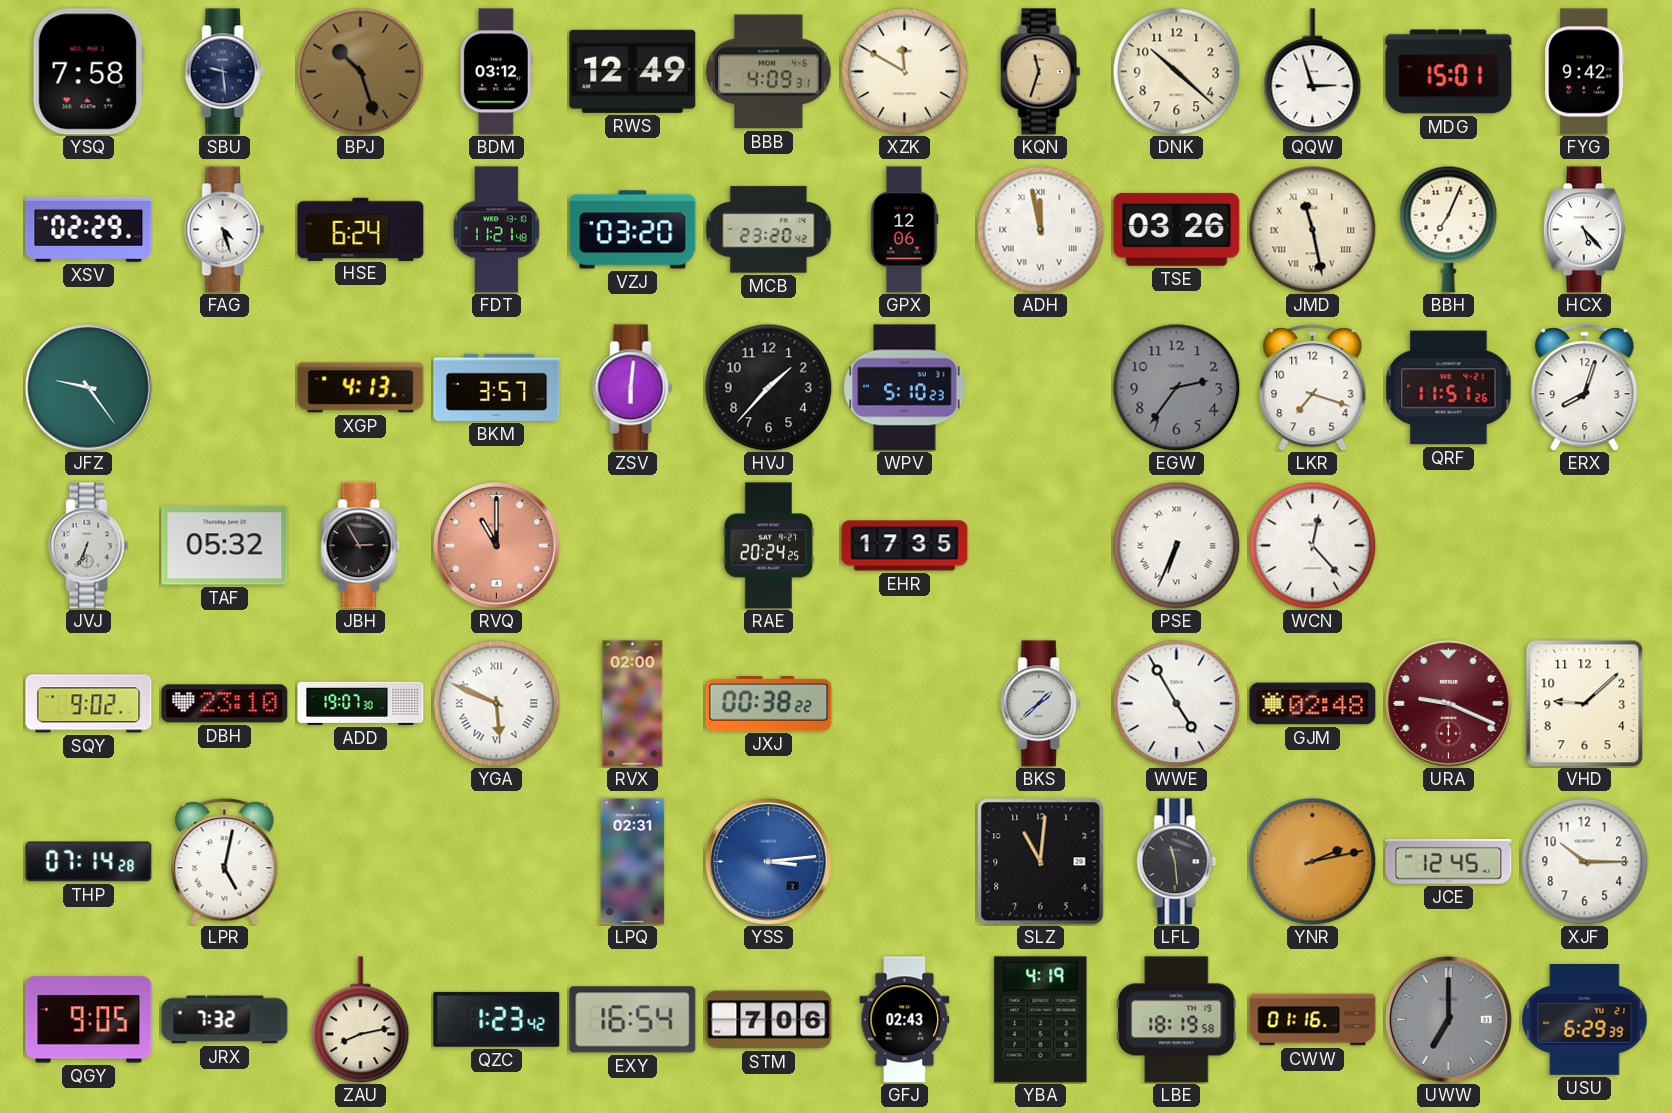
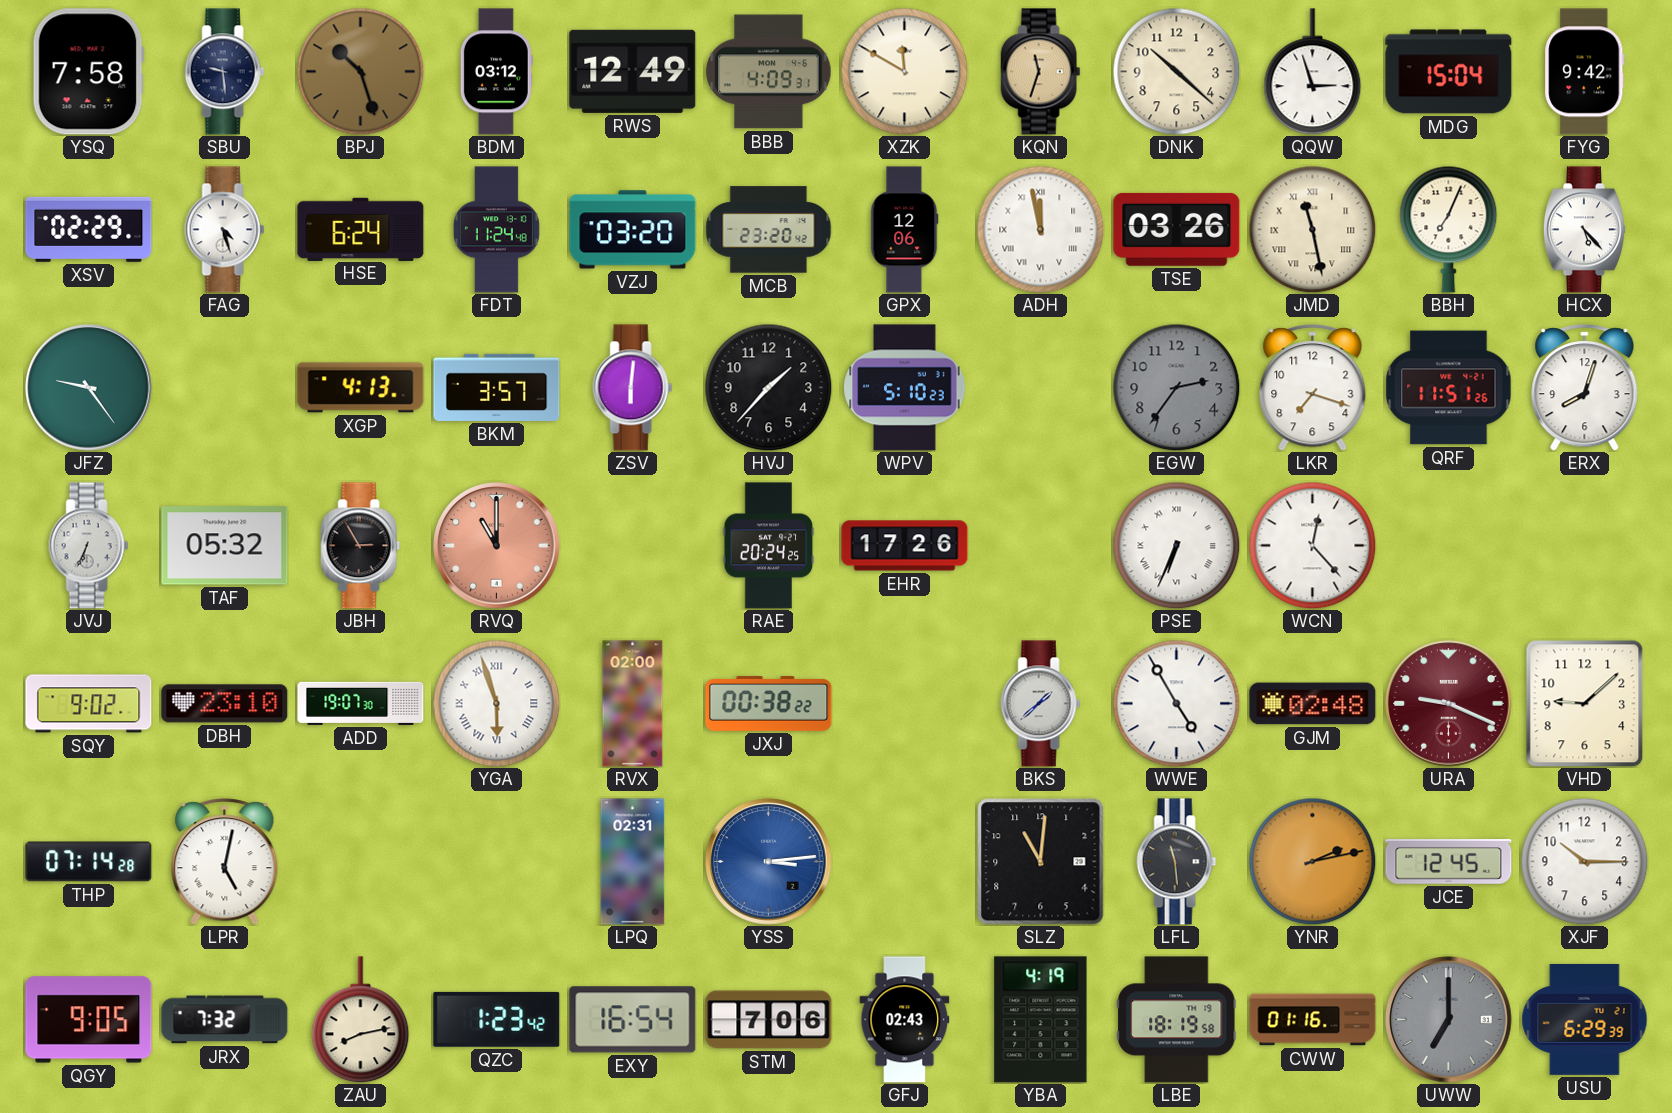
MDG: 15:01 -> 15:04
FDT: 11:21 -> 11:24
EHR: 17:35 -> 17:26
YGA: 5:49 -> 5:57
